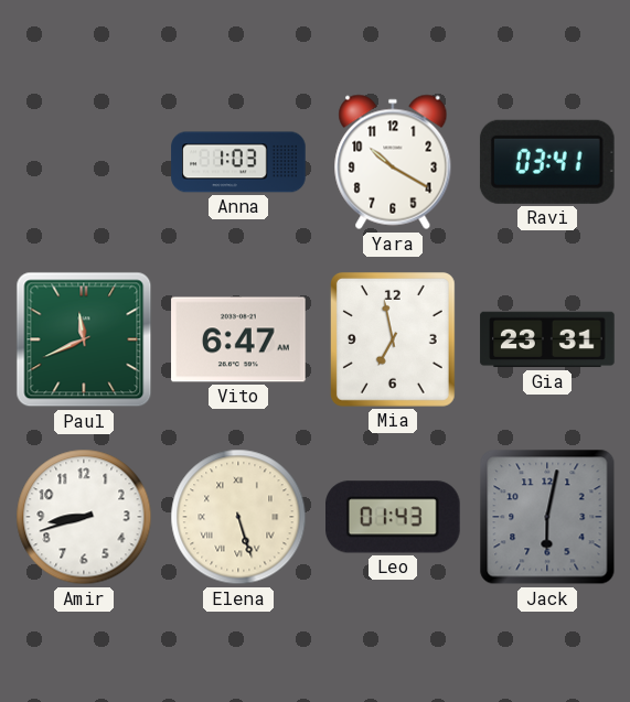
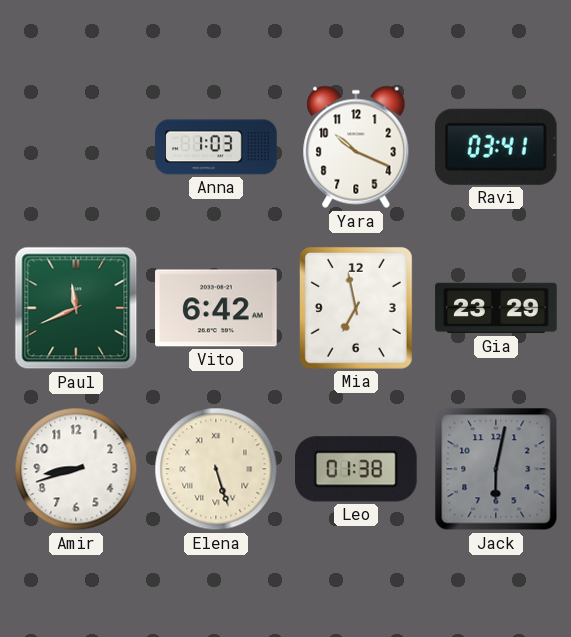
Yara: 10:20 -> 10:19
Vito: 6:47 -> 6:42
Gia: 23:31 -> 23:29
Leo: 01:43 -> 01:38
